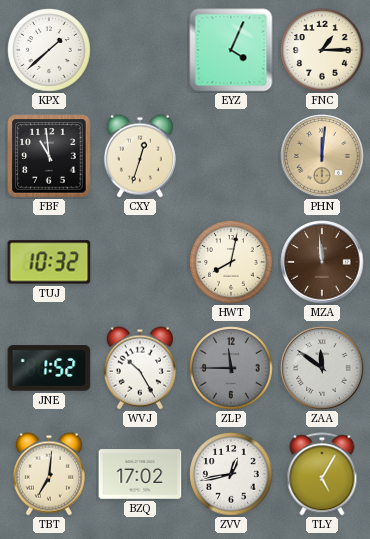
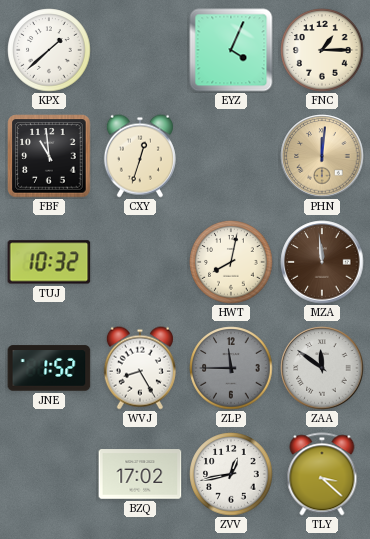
WVJ: 10:25 -> 8:25
TBT: 7:01 -> none
TLY: 5:05 -> 3:22
